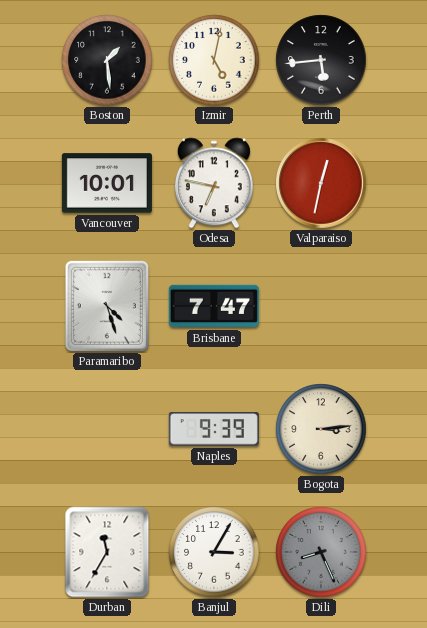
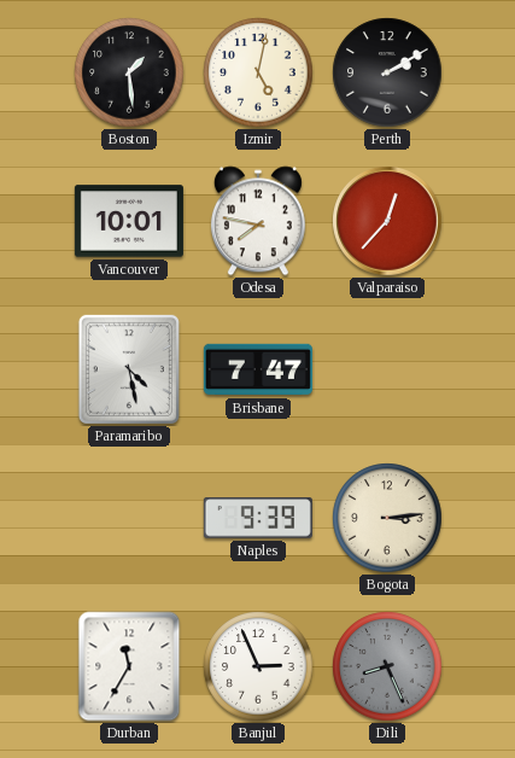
Perth: 5:44 -> 2:10
Odesa: 6:47 -> 7:47
Valparaiso: 12:32 -> 12:37
Paramaribo: 4:27 -> 4:28
Banjul: 3:05 -> 2:56
